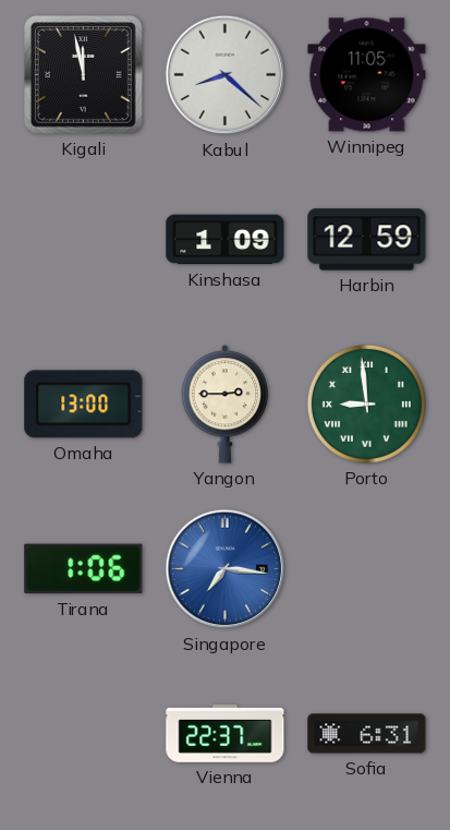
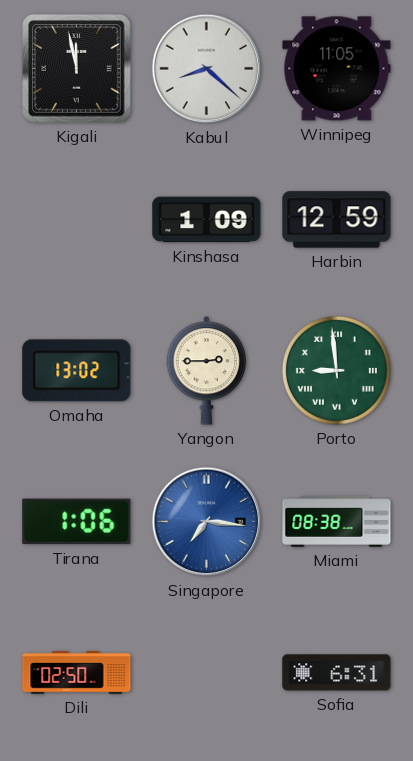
Omaha: 13:00 -> 13:02
Miami: none -> 08:38
Dili: none -> 02:50
Vienna: 22:37 -> none
